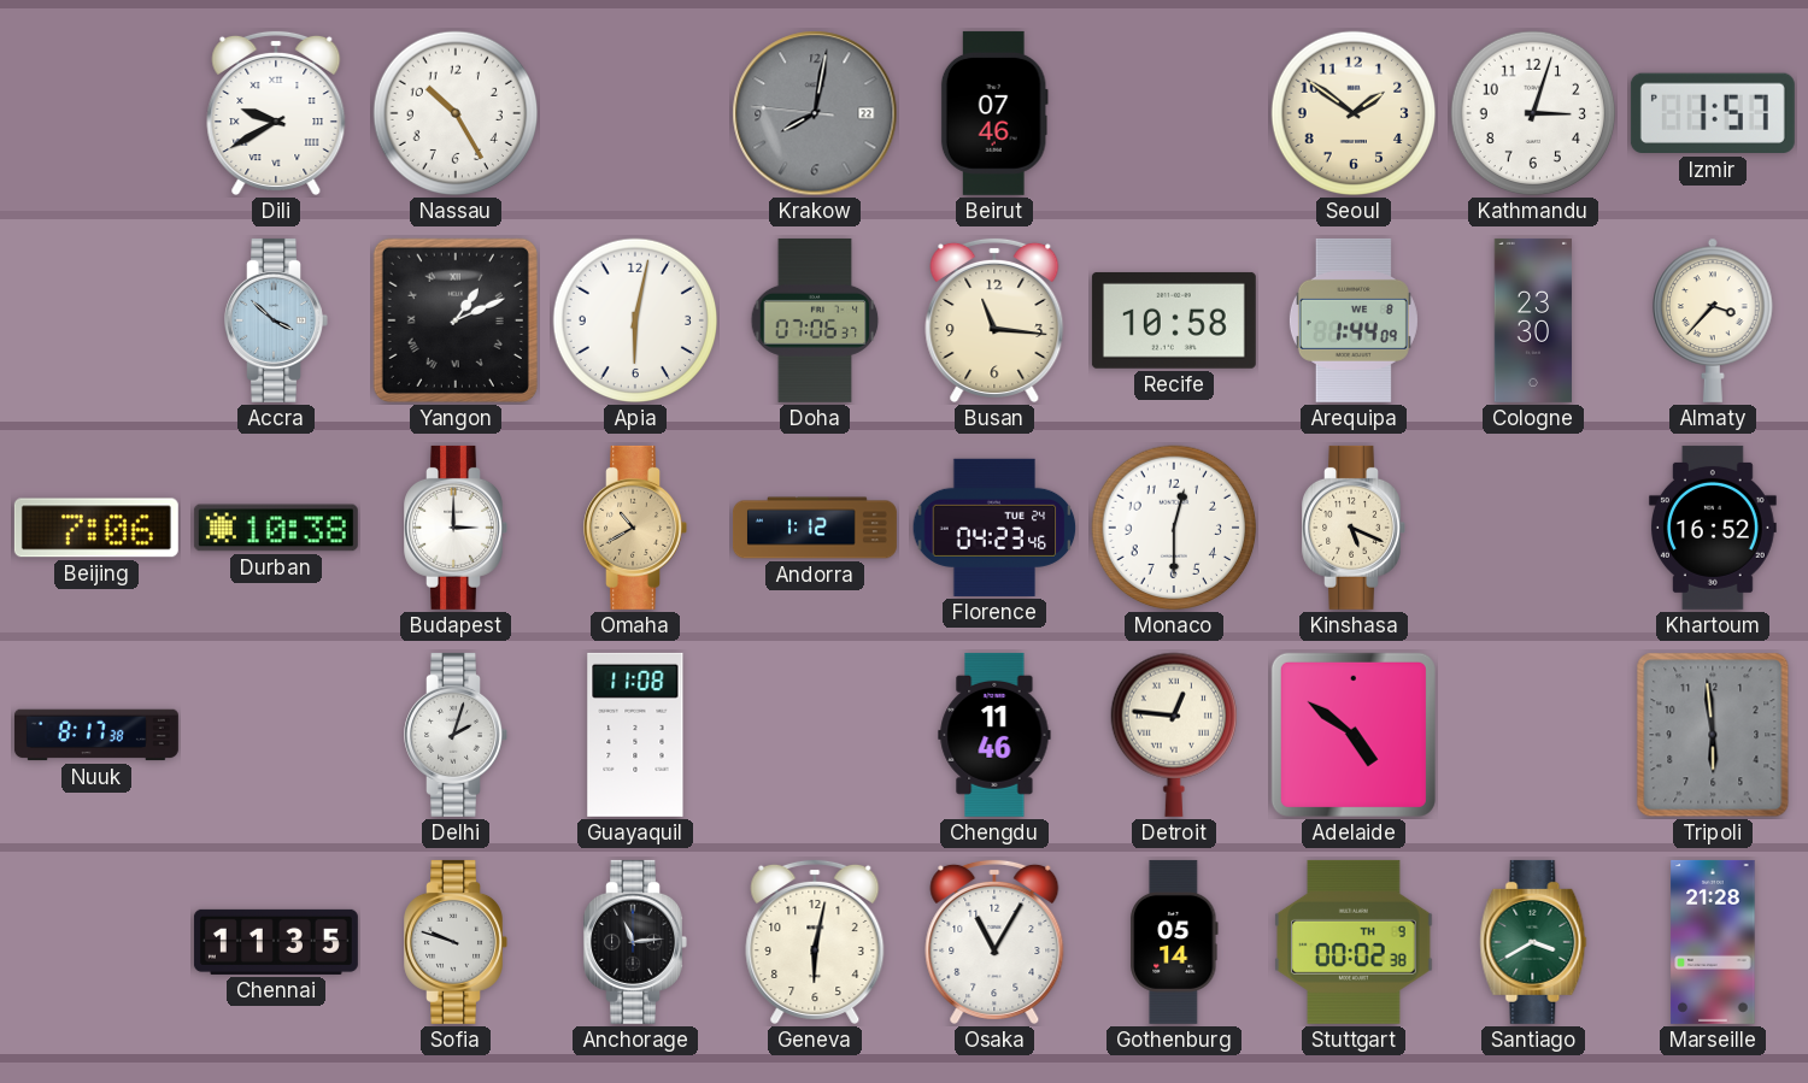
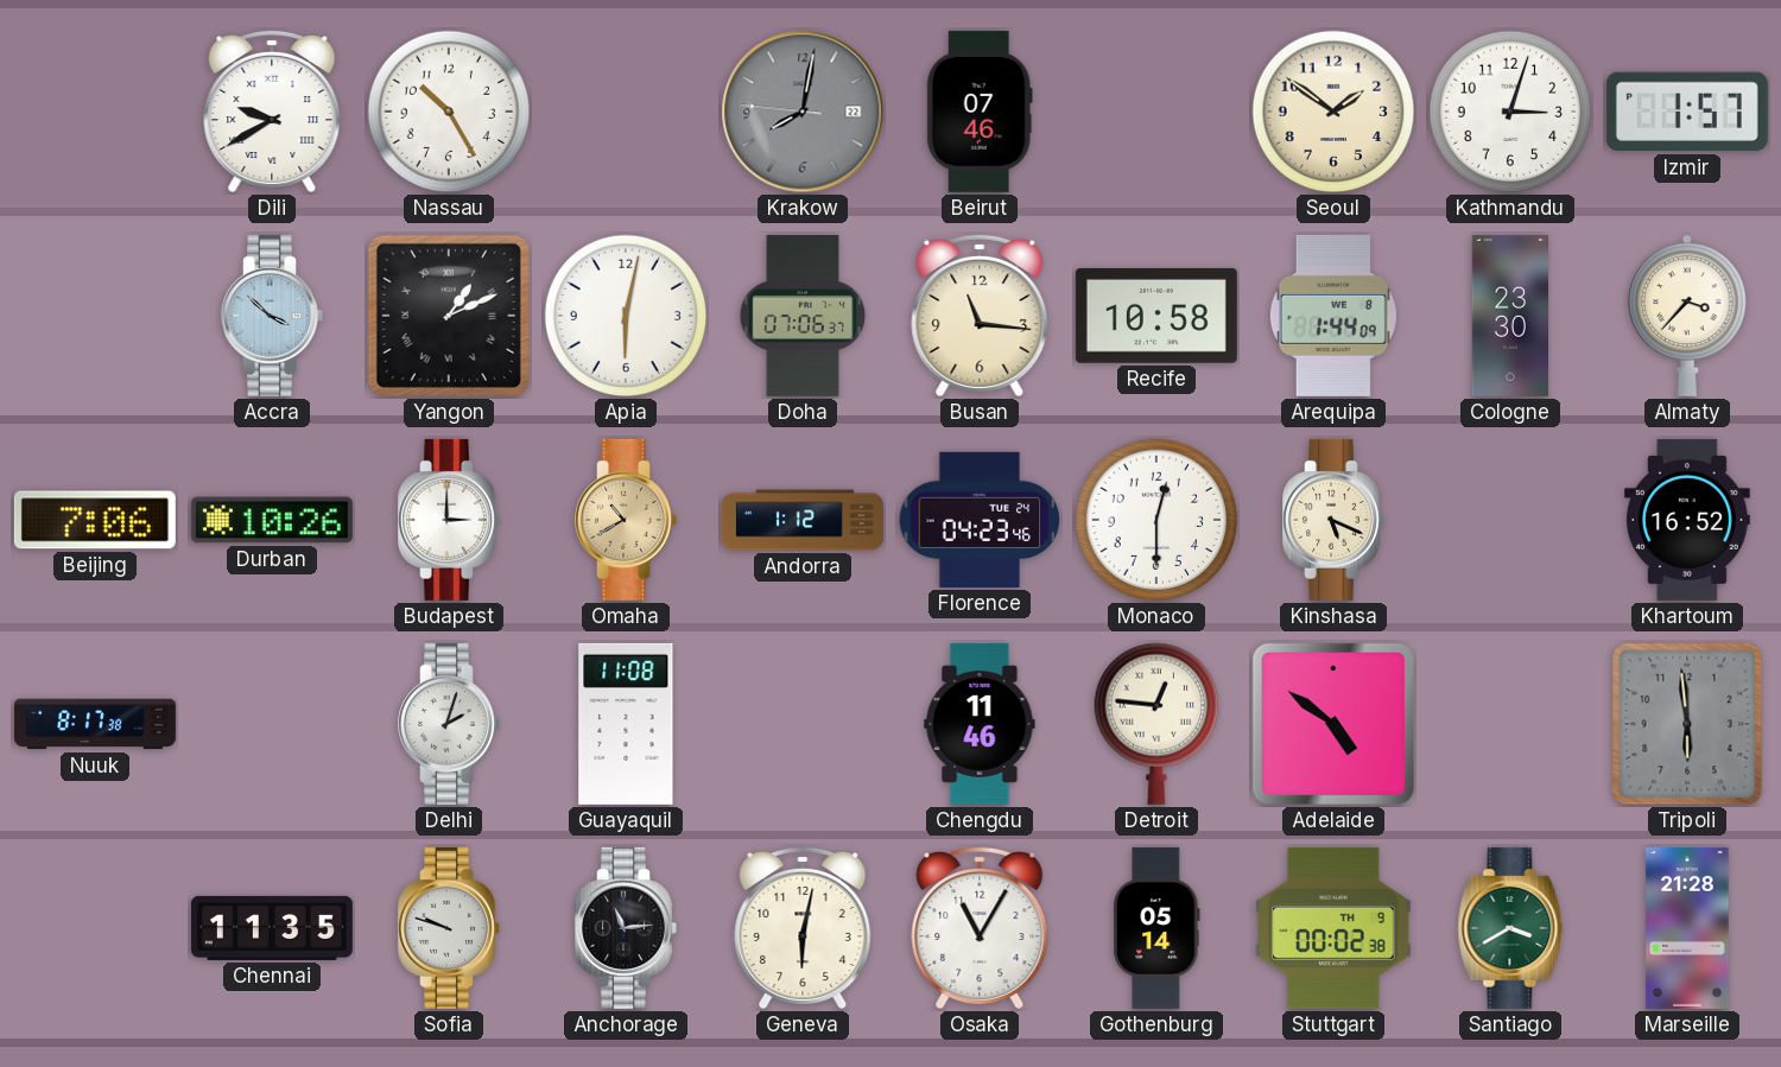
Durban: 10:38 -> 10:26
